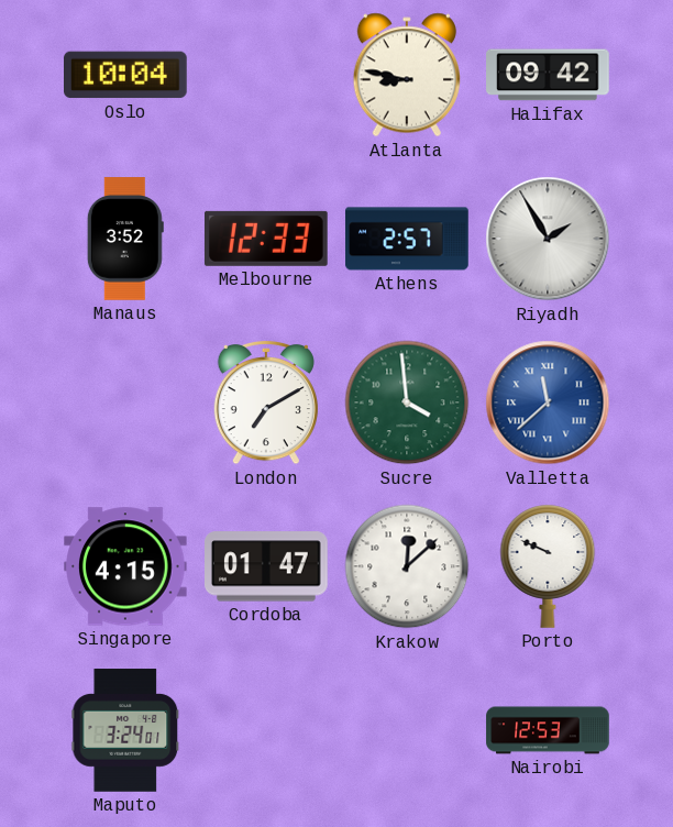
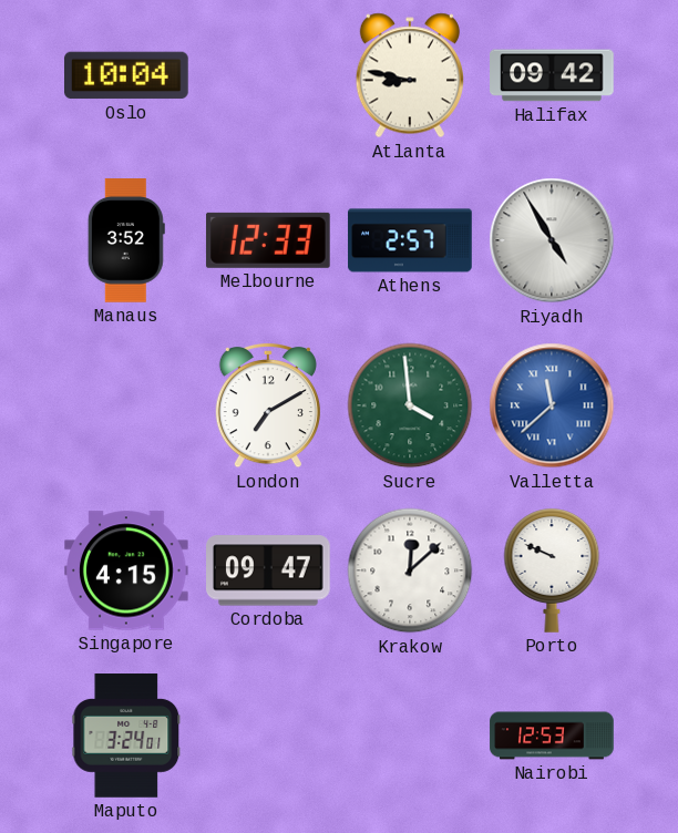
Riyadh: 1:55 -> 4:55
Cordoba: 01:47 -> 09:47
